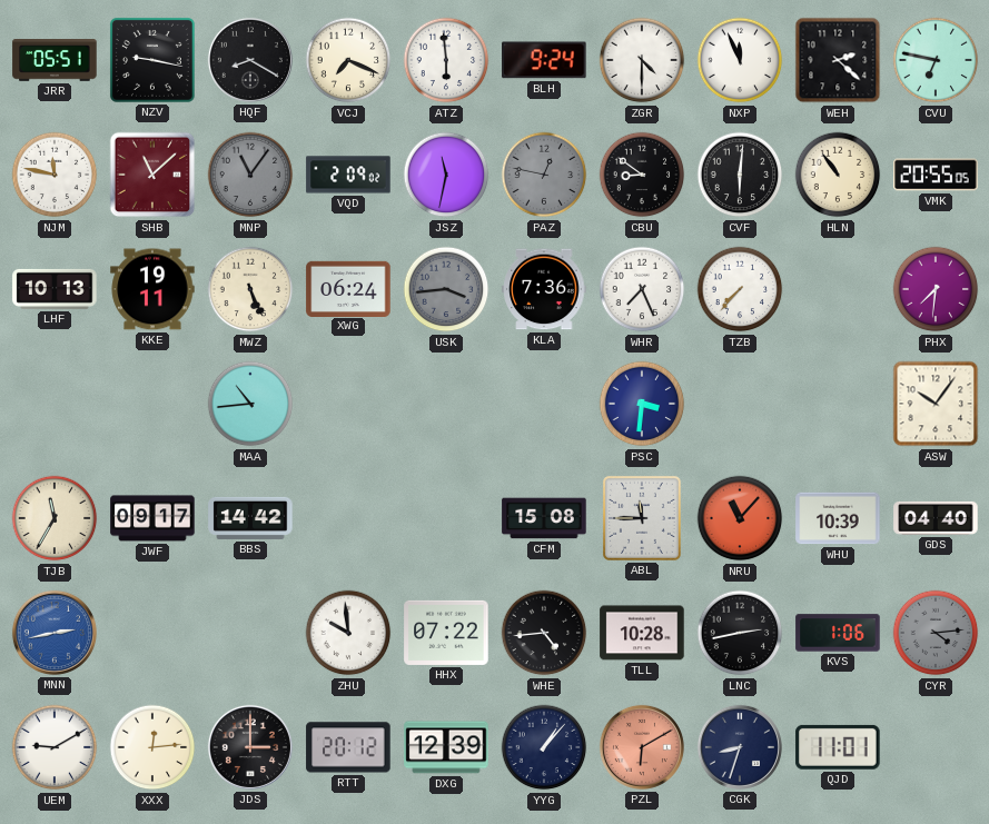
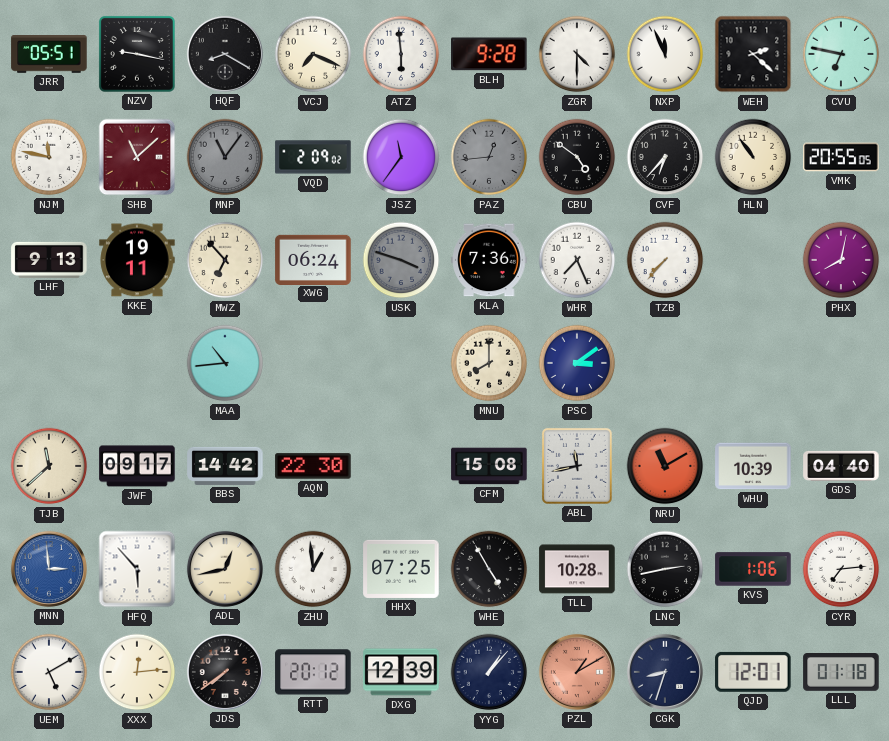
BLH: 9:24 -> 9:28
JSZ: 11:32 -> 11:36
PAZ: 12:47 -> 12:44
CBU: 8:51 -> 4:51
CVF: 6:01 -> 6:37
LHF: 10:13 -> 9:13
MWZ: 5:26 -> 6:53
USK: 3:44 -> 3:48
PHX: 7:31 -> 8:02
MNU: none -> 8:00
PSC: 3:31 -> 3:09
ASW: 10:06 -> none
TJB: 11:35 -> 11:38
AQN: none -> 22:30
ABL: 11:45 -> 11:43
NRU: 11:07 -> 11:10
MNN: 2:43 -> 2:59
HFQ: none -> 5:53
ADL: none -> 12:43
ZHU: 9:59 -> 12:59
HHX: 07:22 -> 07:25
WHE: 4:44 -> 4:55
CYR: 4:14 -> 7:14
CYR dial: grey -> white
UEM: 9:10 -> 5:10
JDS: 3:00 -> 7:39
PZL: 6:10 -> 1:10
QJD: 11:01 -> 12:01
LLL: none -> 01:18
